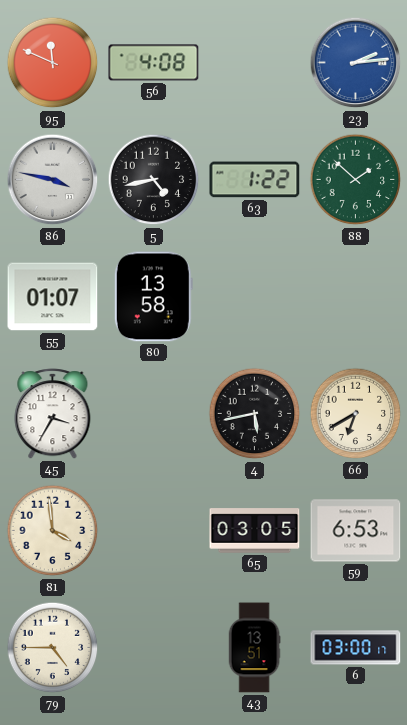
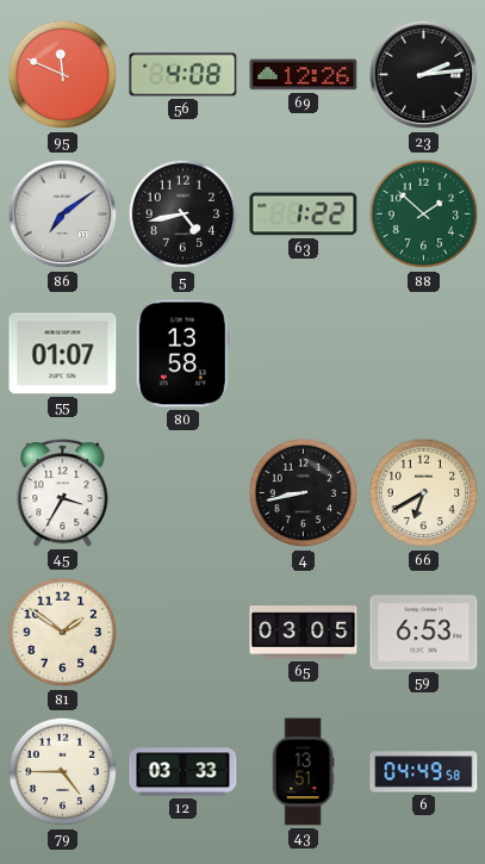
69: none -> 12:26
23 dial: blue -> black
86: 3:47 -> 7:09
4: 5:43 -> 8:43
81: 3:59 -> 1:51
12: none -> 03:33
6: 03:00 -> 04:49
